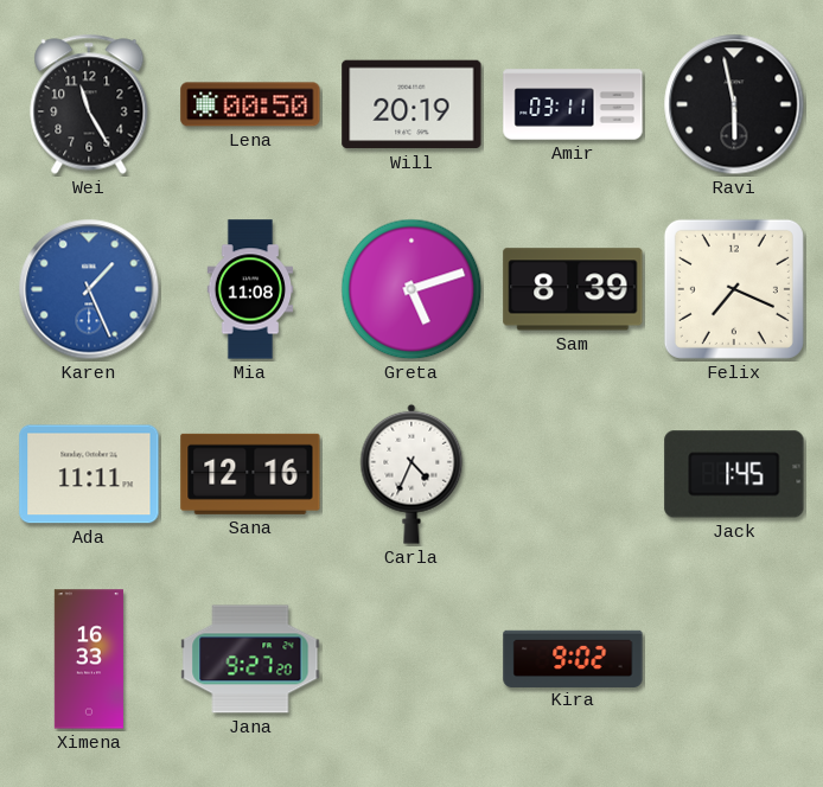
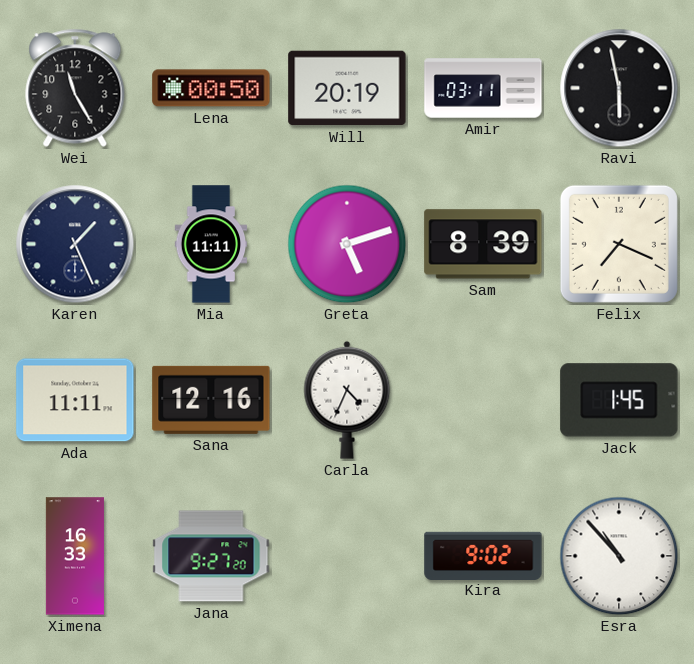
Karen dial: blue -> navy
Mia: 11:08 -> 11:11
Esra: none -> 10:53
